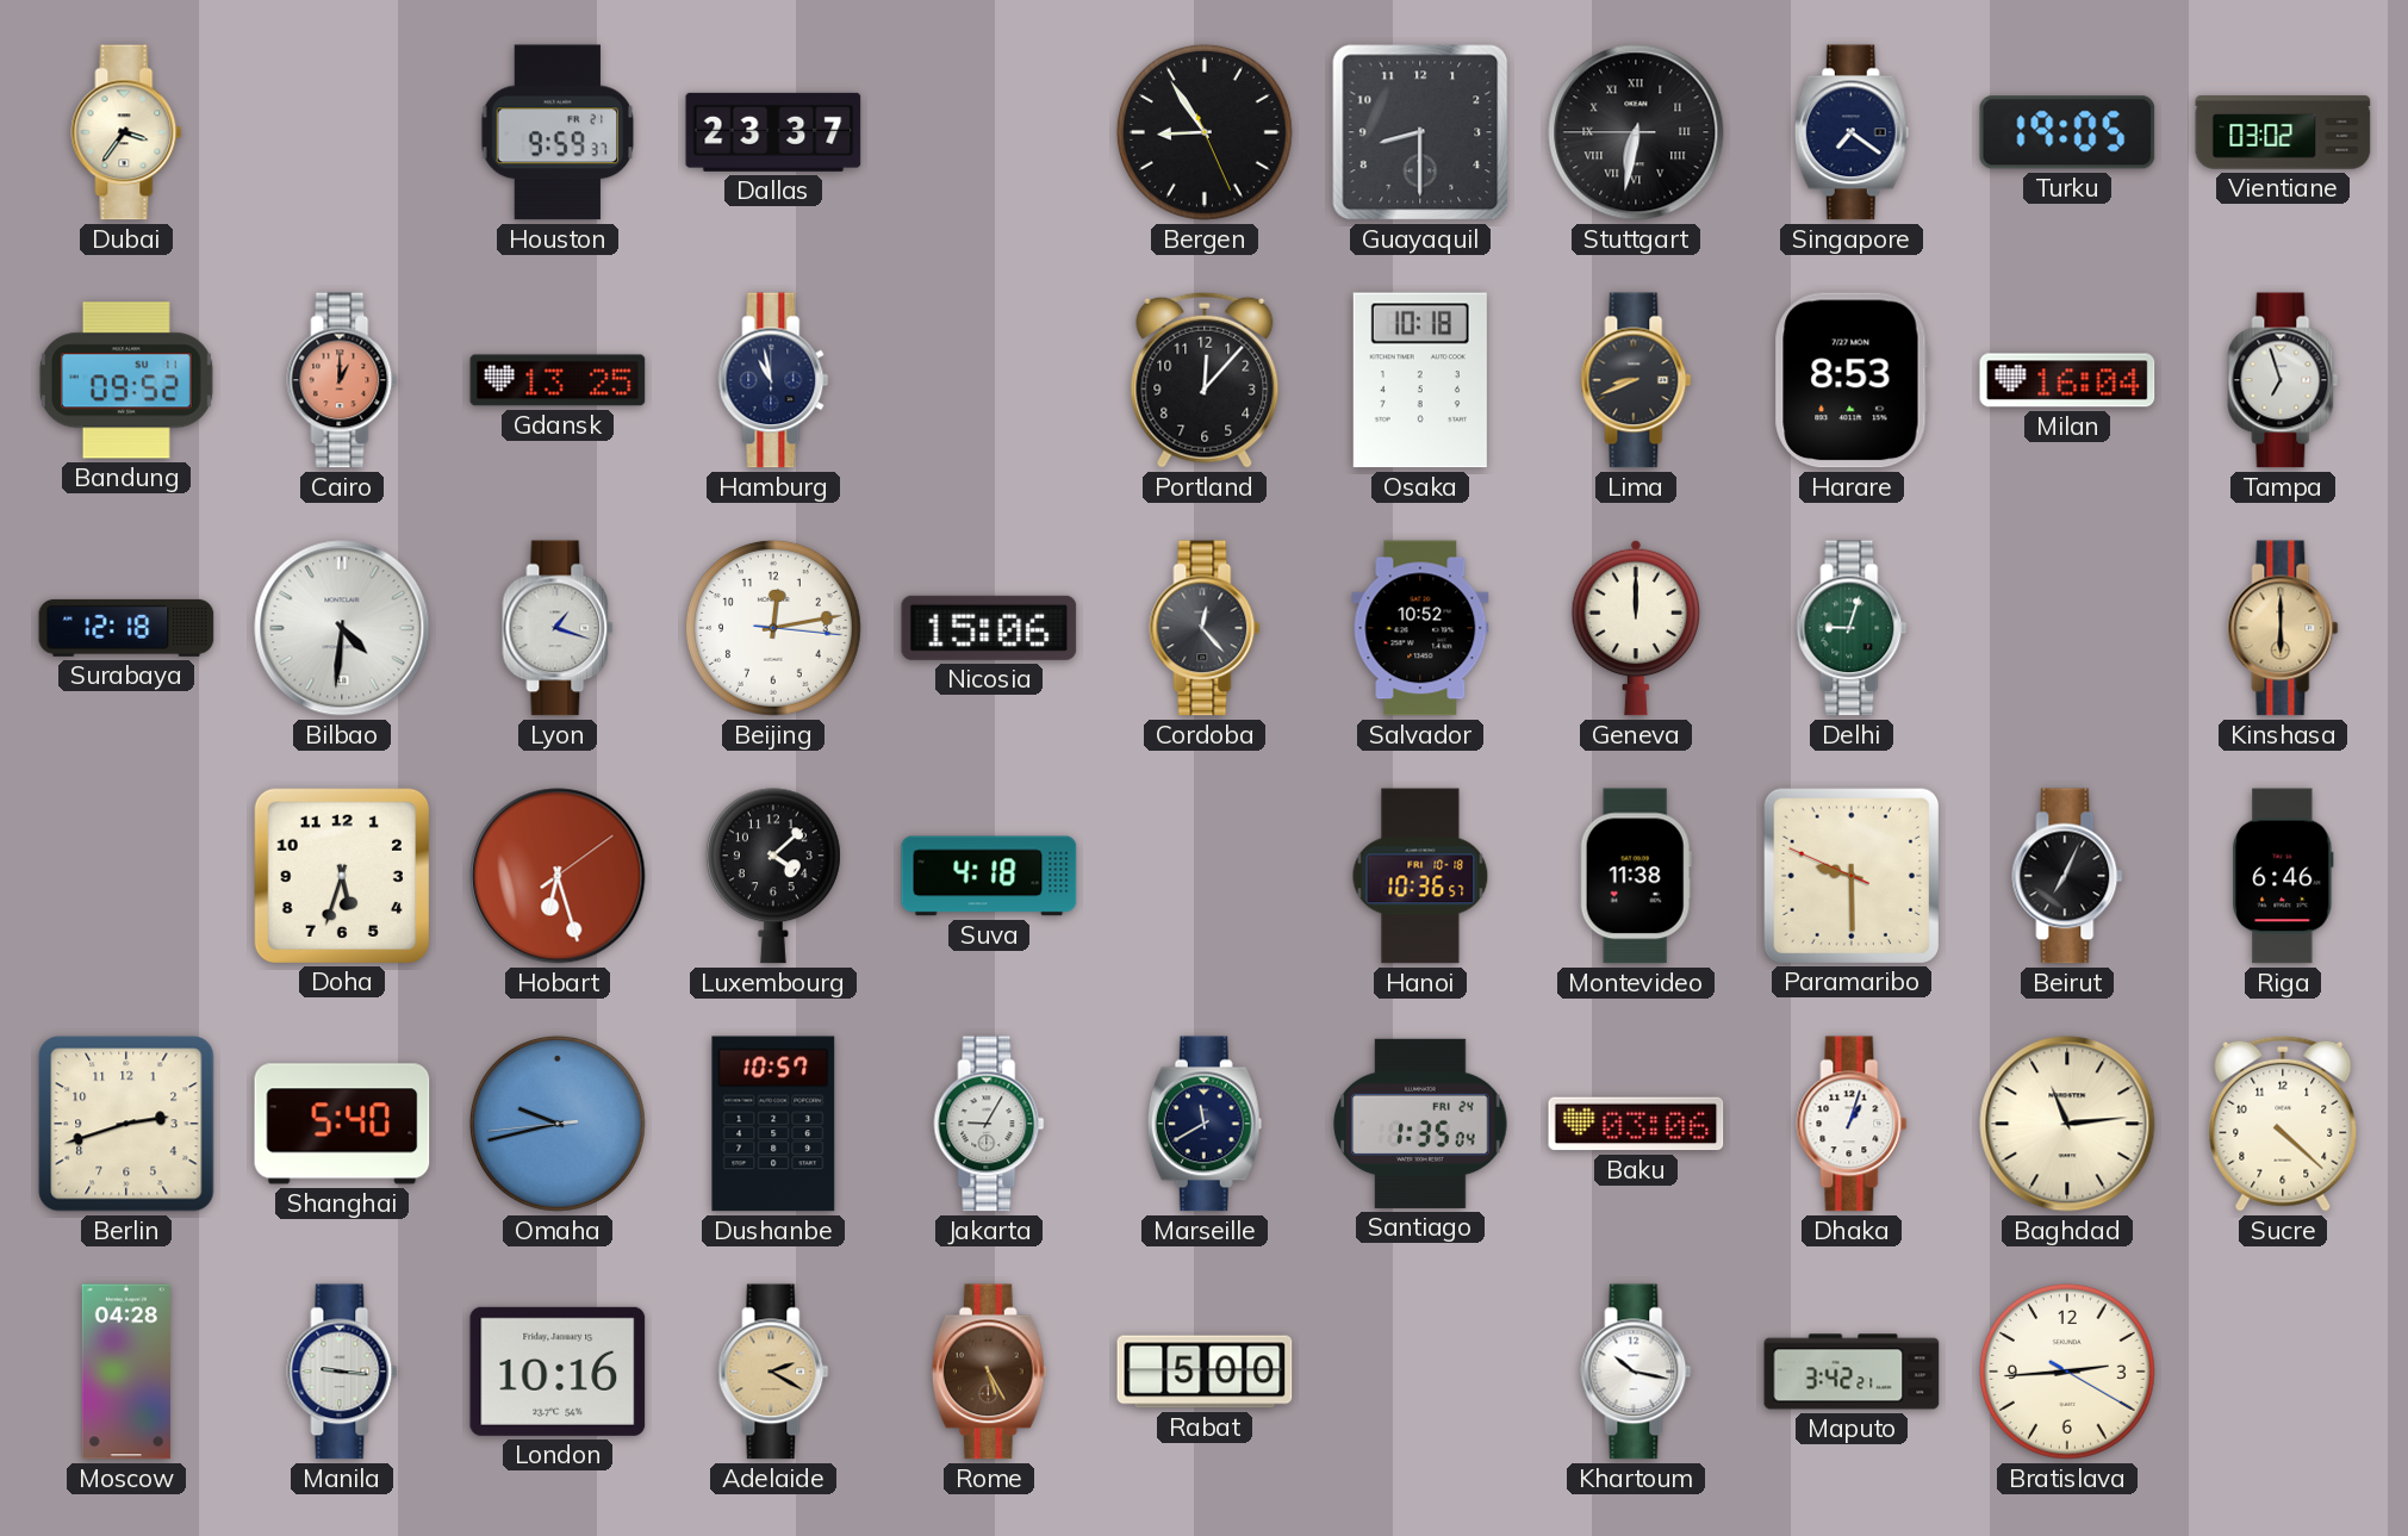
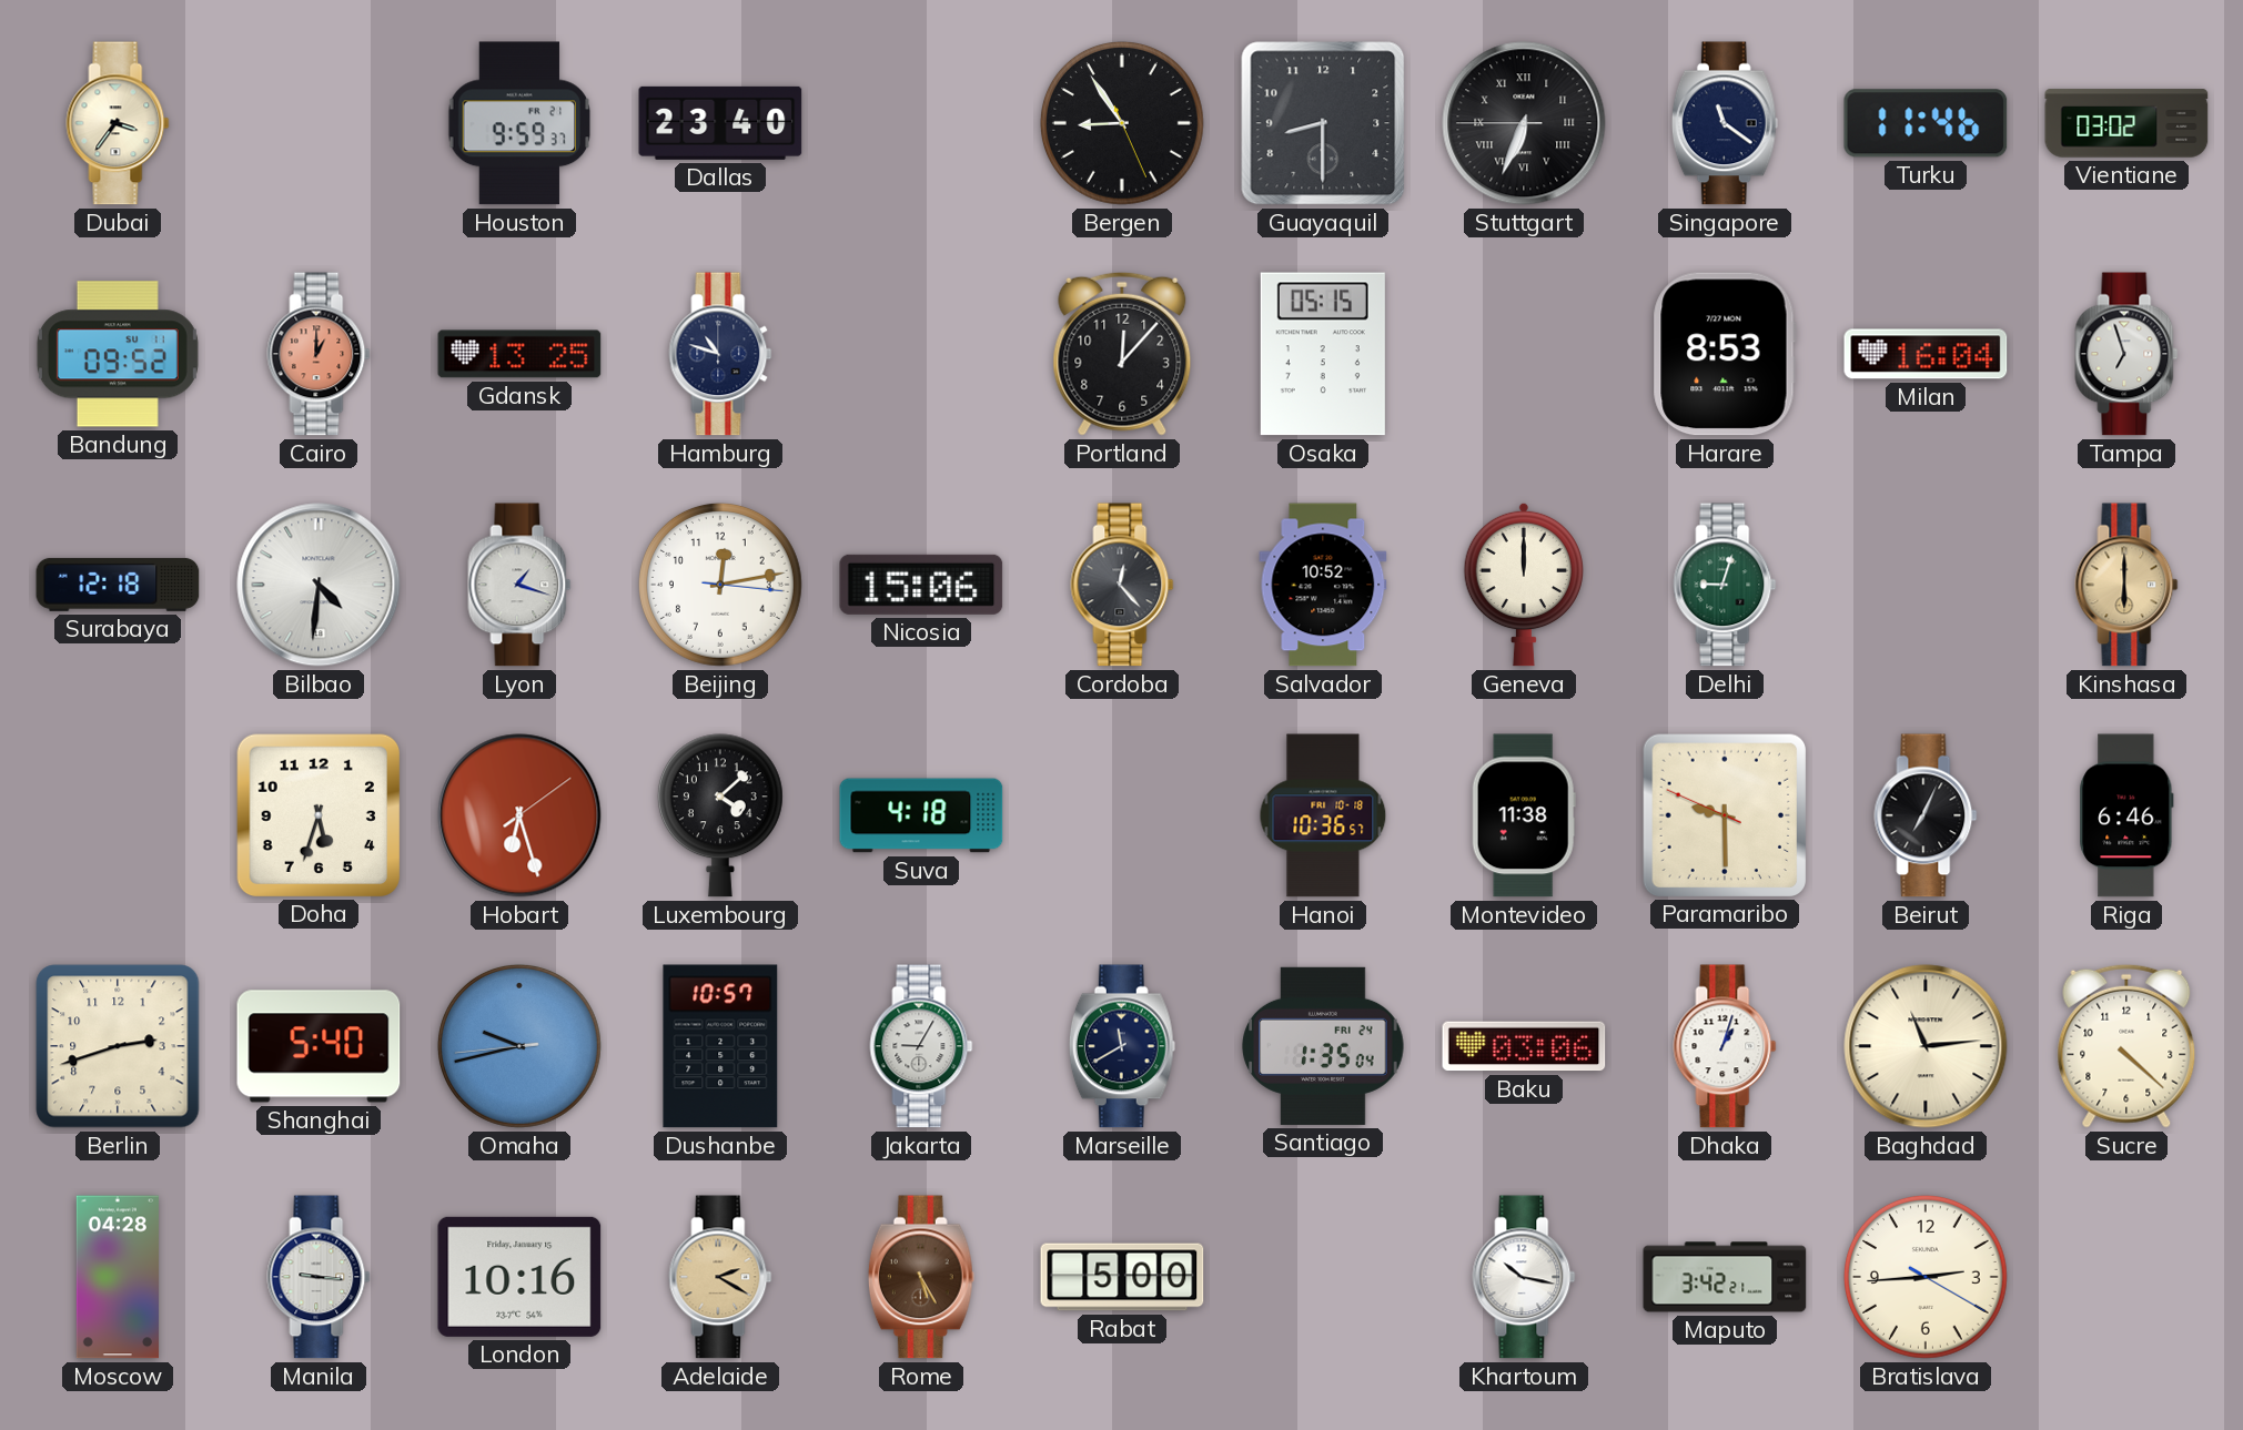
Dallas: 23:37 -> 23:40
Stuttgart: 6:31 -> 6:33
Singapore: 7:21 -> 11:21
Turku: 19:05 -> 11:46
Hamburg: 10:58 -> 10:48
Osaka: 10:18 -> 05:15
Lima: 8:41 -> none
